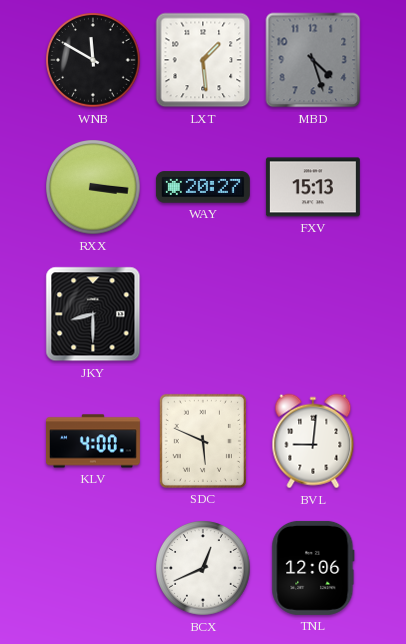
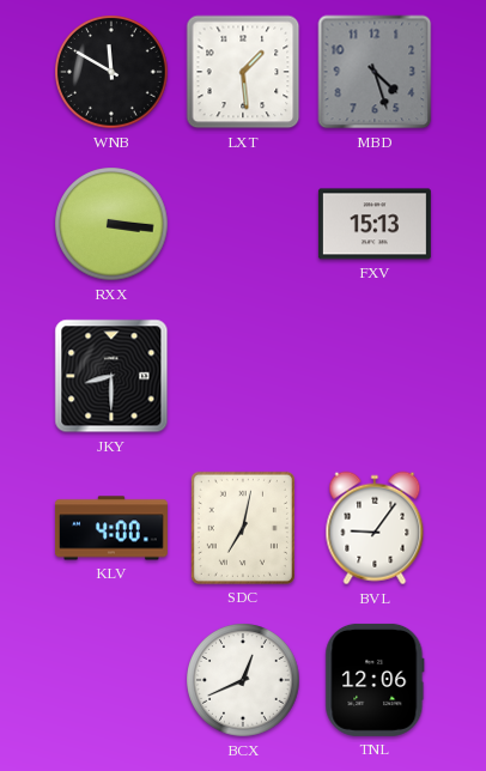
WAY: 20:27 -> none
SDC: 5:49 -> 7:02
BVL: 9:01 -> 9:06
